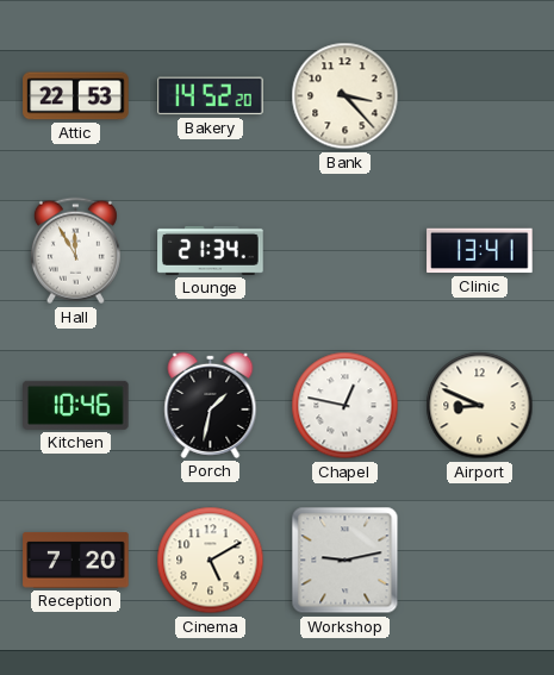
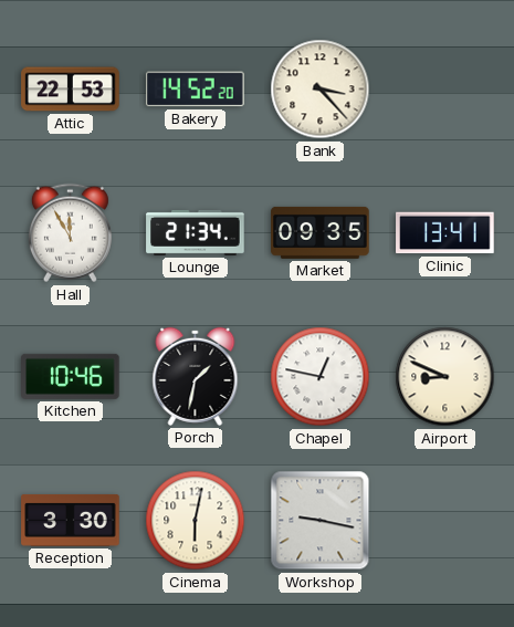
Market: none -> 09:35
Reception: 7:20 -> 3:30
Cinema: 5:10 -> 6:02
Workshop: 9:13 -> 9:17
